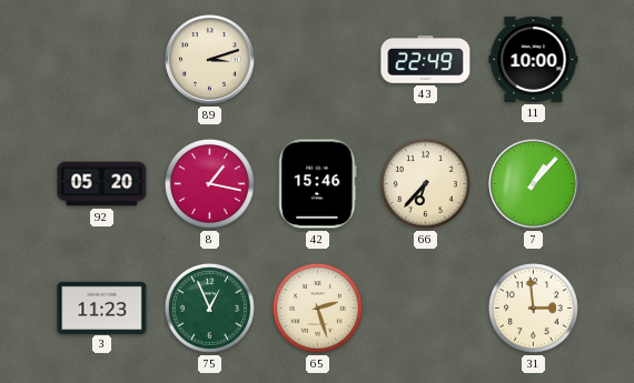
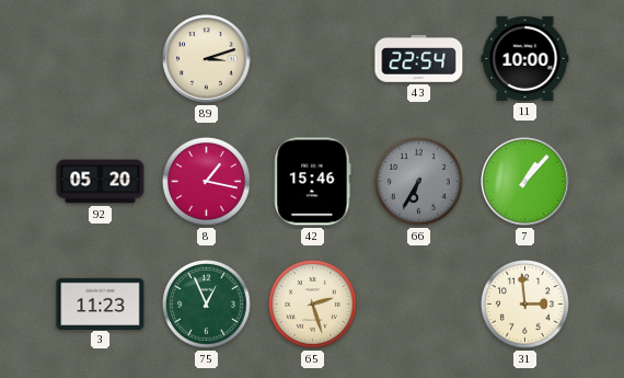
43: 22:49 -> 22:54
66: 6:37 -> 6:35
66 dial: cream -> grey
